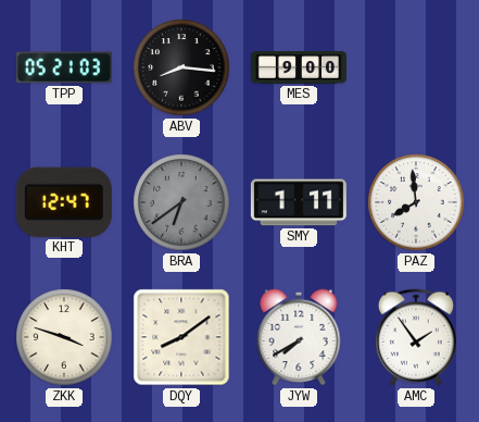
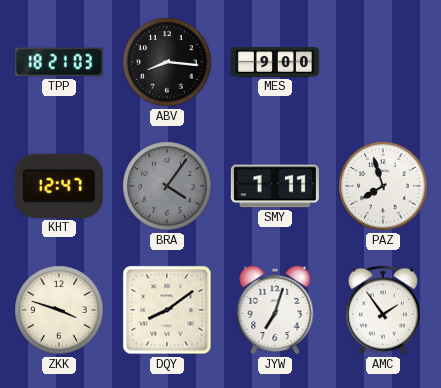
TPP: 05:21 -> 18:21
BRA: 6:39 -> 4:06
PAZ: 7:59 -> 7:57
JYW: 7:40 -> 7:03
